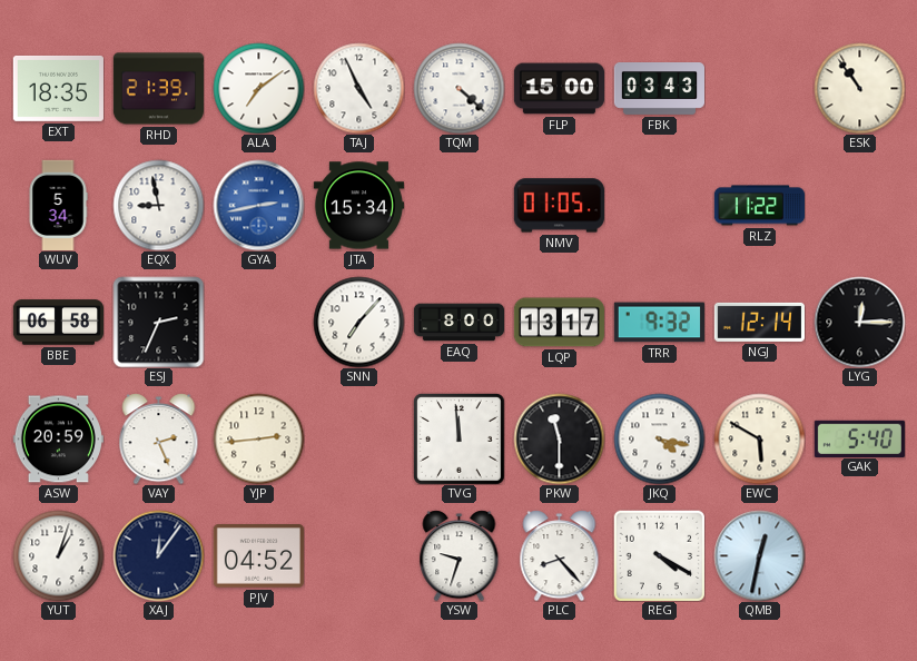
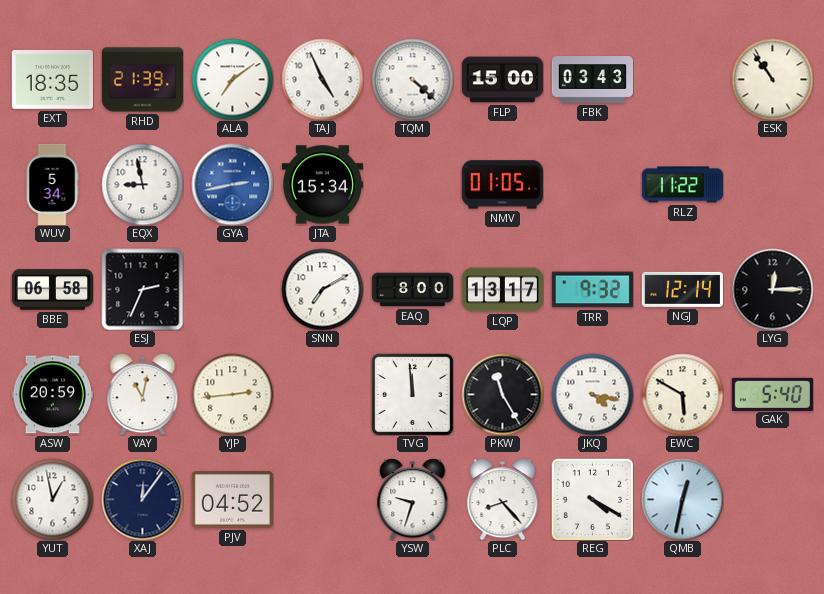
SNN: 7:07 -> 7:10
VAY: 2:26 -> 11:02
PKW: 11:30 -> 11:25
YUT: 1:03 -> 12:58
